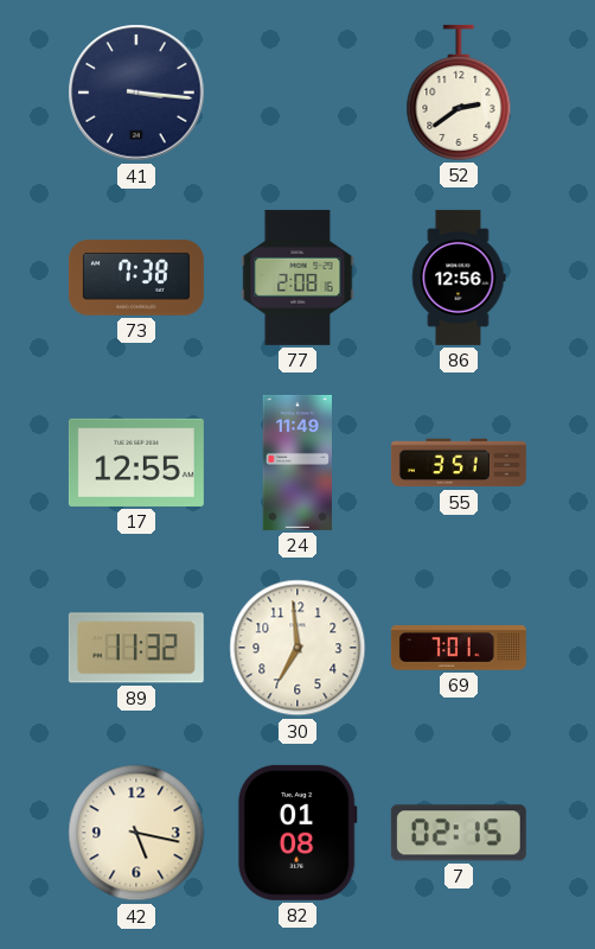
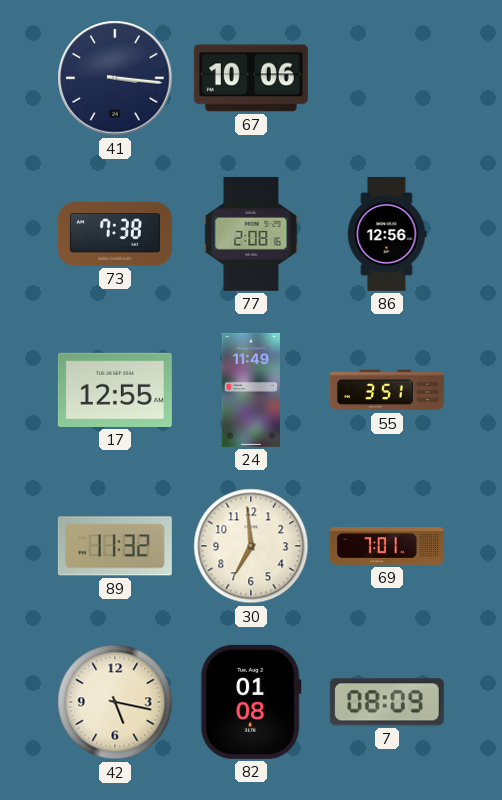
67: none -> 10:06
52: 2:39 -> none
7: 02:15 -> 08:09
